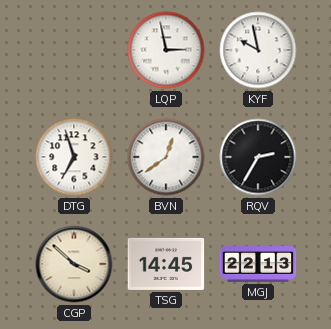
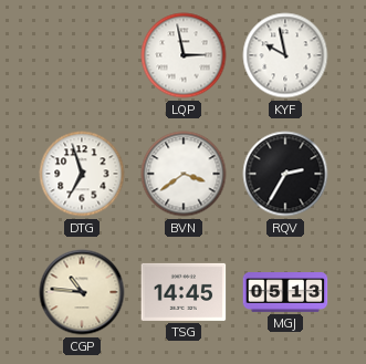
BVN: 12:39 -> 3:39
CGP: 3:52 -> 10:46
MGJ: 22:13 -> 05:13
